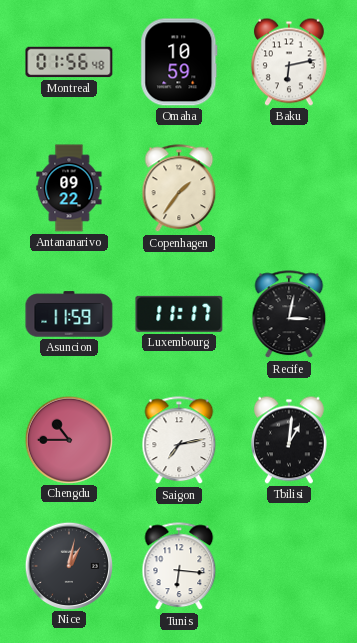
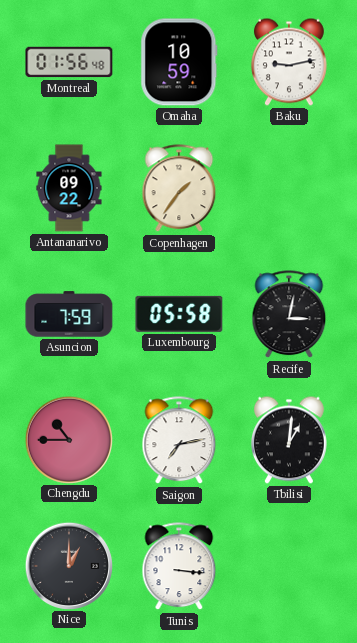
Baku: 6:13 -> 9:13
Asuncion: 11:59 -> 7:59
Luxembourg: 11:17 -> 05:58
Nice: 1:02 -> 1:00
Tunis: 6:16 -> 3:16
